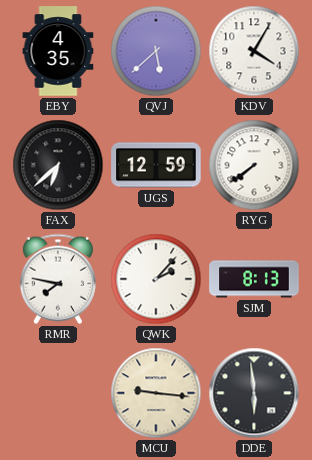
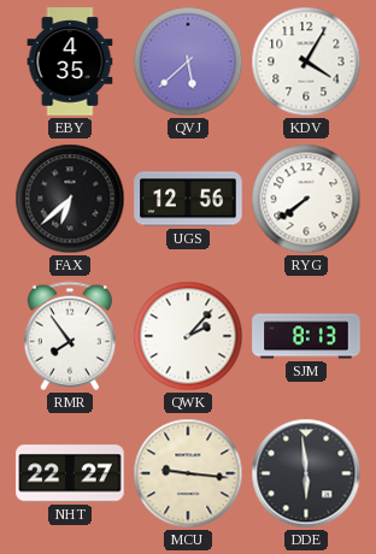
UGS: 12:59 -> 12:56
RMR: 7:47 -> 7:54
NHT: none -> 22:27
